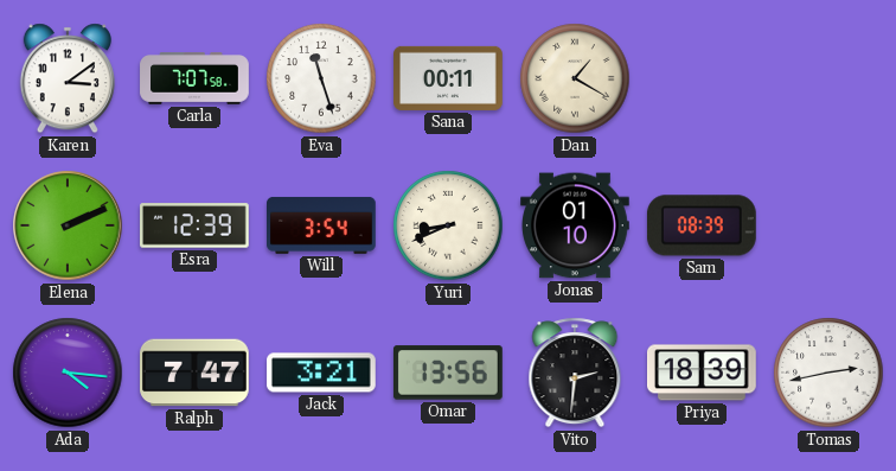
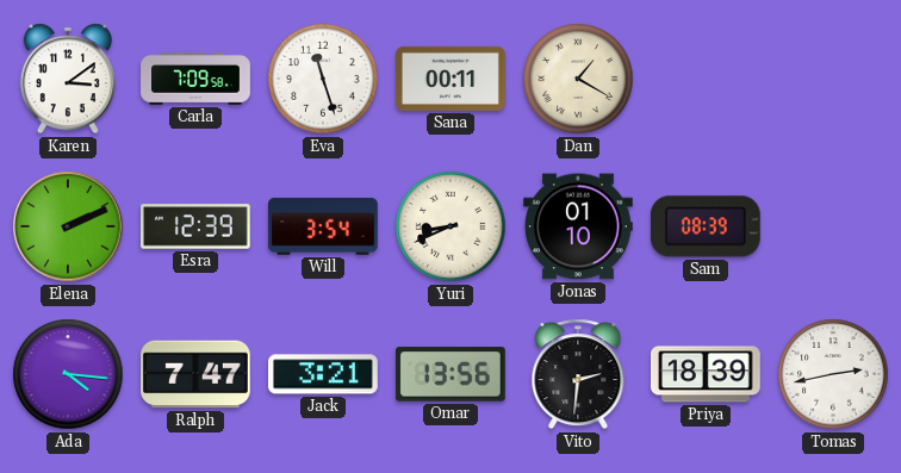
Carla: 7:07 -> 7:09
